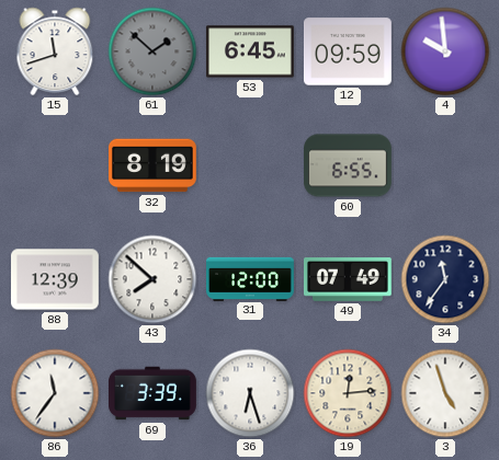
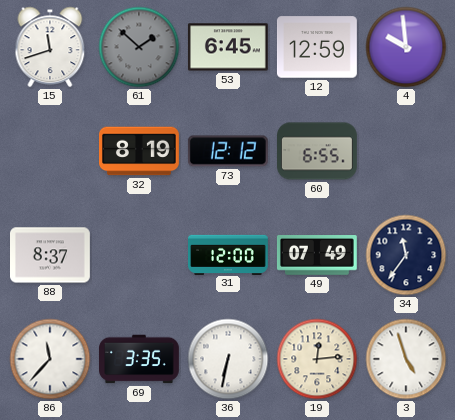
12: 09:59 -> 12:59
73: none -> 12:12
88: 12:39 -> 8:37
43: 7:52 -> none
86: 11:36 -> 11:37
69: 3:39 -> 3:35
36: 6:27 -> 6:32
